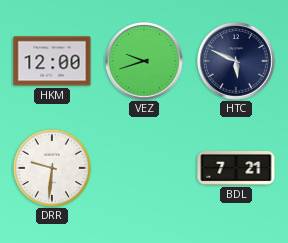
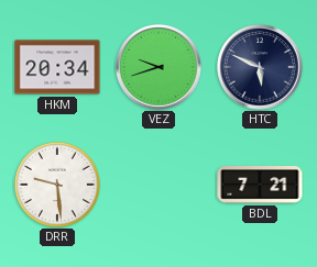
HKM: 12:00 -> 20:34
DRR: 9:31 -> 9:29
